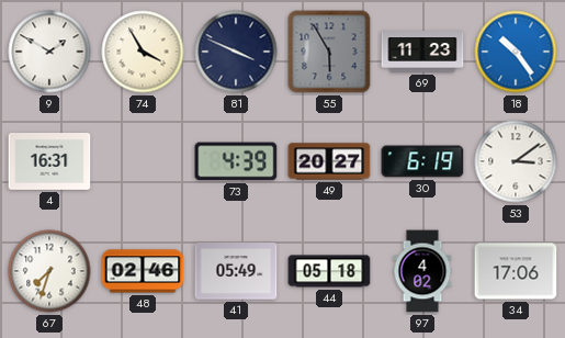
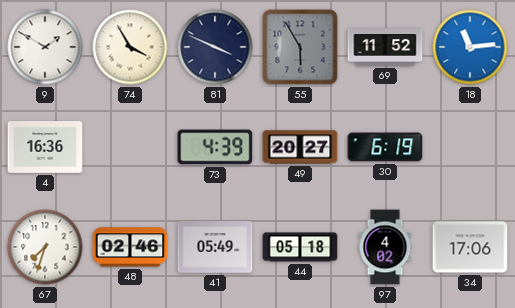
69: 11:23 -> 11:52
18: 10:24 -> 11:14
4: 16:31 -> 16:36
53: 3:09 -> none
